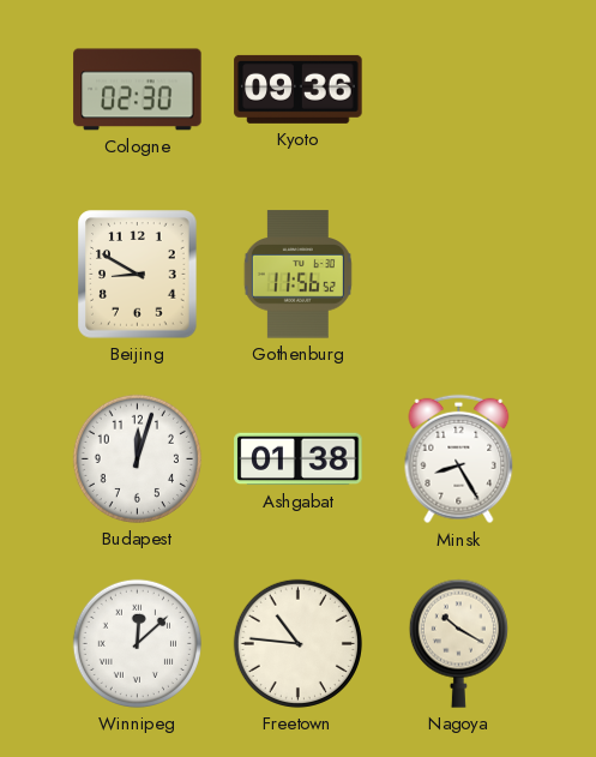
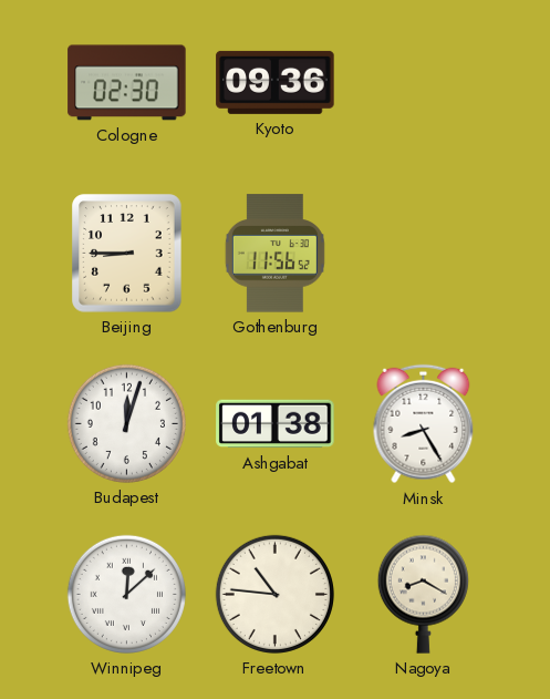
Beijing: 8:50 -> 8:45
Nagoya: 10:20 -> 8:20
